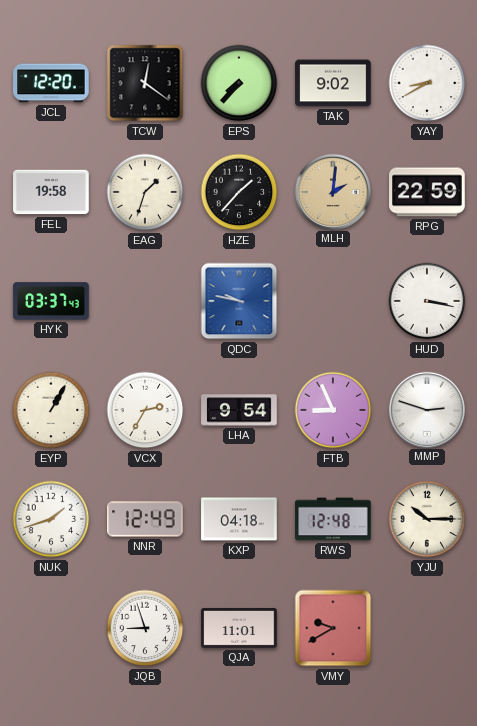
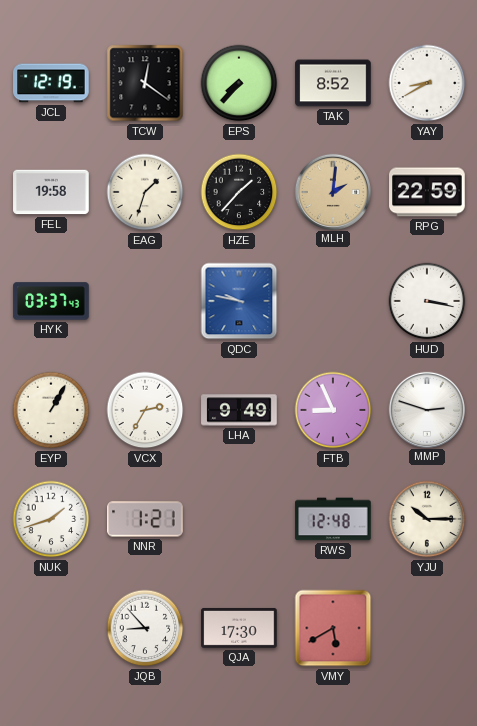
JCL: 12:20 -> 12:19
TAK: 9:02 -> 8:52
LHA: 9:54 -> 9:49
NNR: 12:49 -> 1:21
KXP: 04:18 -> none
JQB: 8:57 -> 8:53
QJA: 11:01 -> 17:30
VMY: 9:40 -> 5:40
